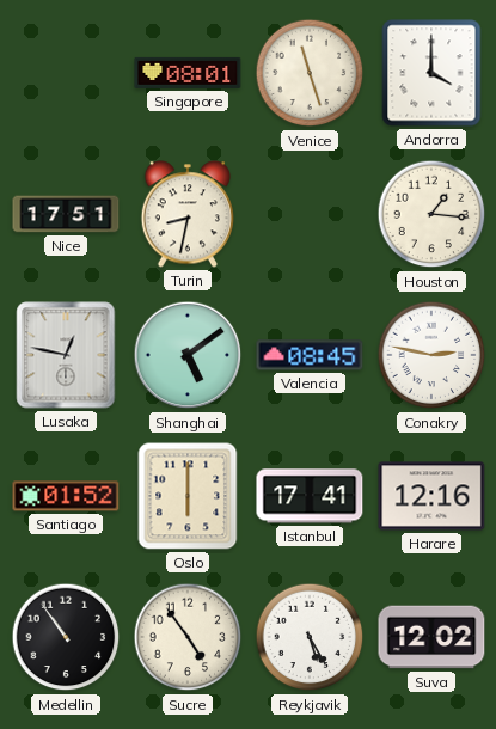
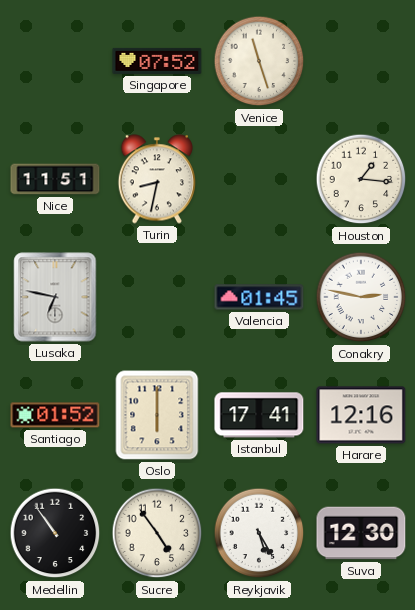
Singapore: 08:01 -> 07:52
Andorra: 4:00 -> none
Nice: 17:51 -> 11:51
Lusaka: 12:47 -> 6:47
Shanghai: 5:09 -> none
Valencia: 08:45 -> 01:45
Suva: 12:02 -> 12:30
